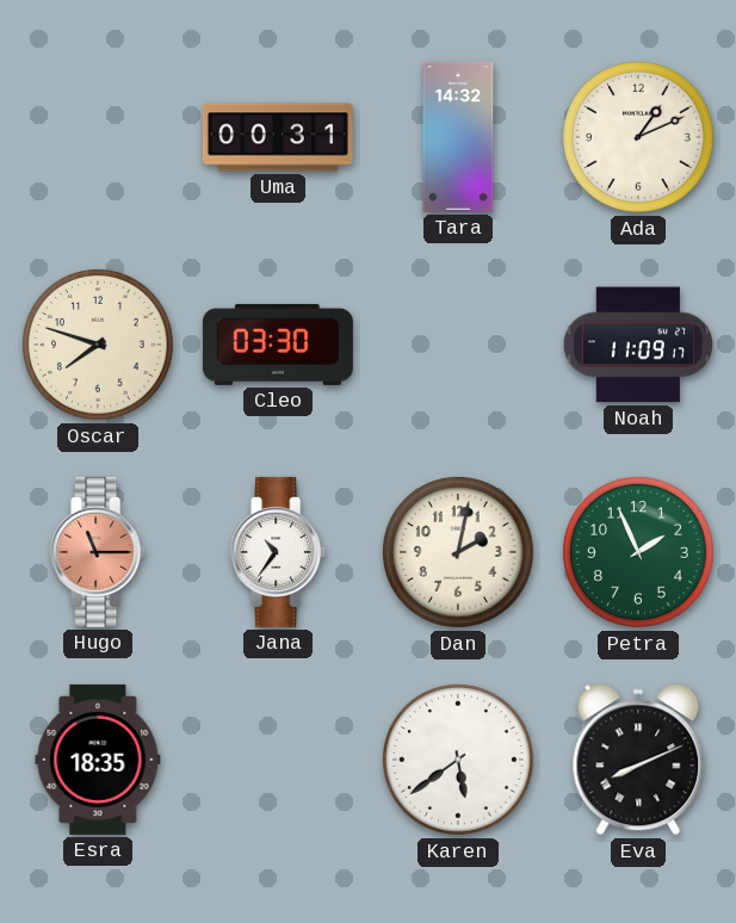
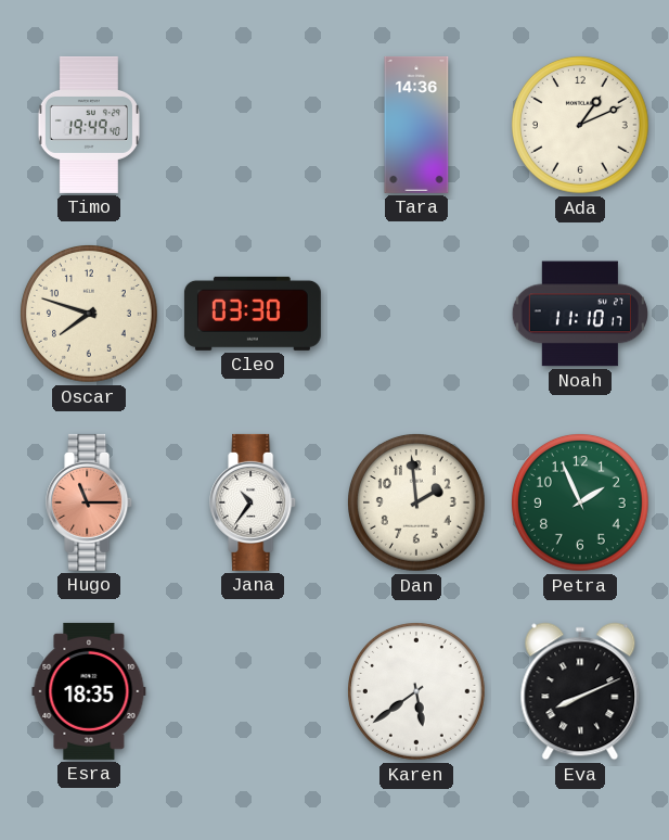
Timo: none -> 19:49
Uma: 00:31 -> none
Tara: 14:32 -> 14:36
Noah: 11:09 -> 11:10
Dan: 2:02 -> 1:59
